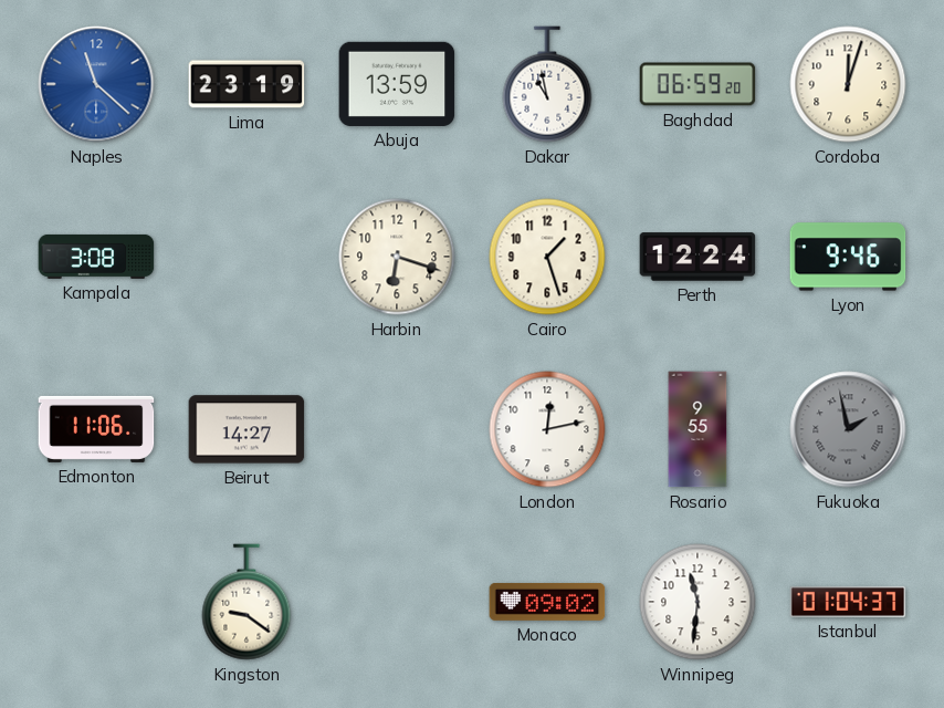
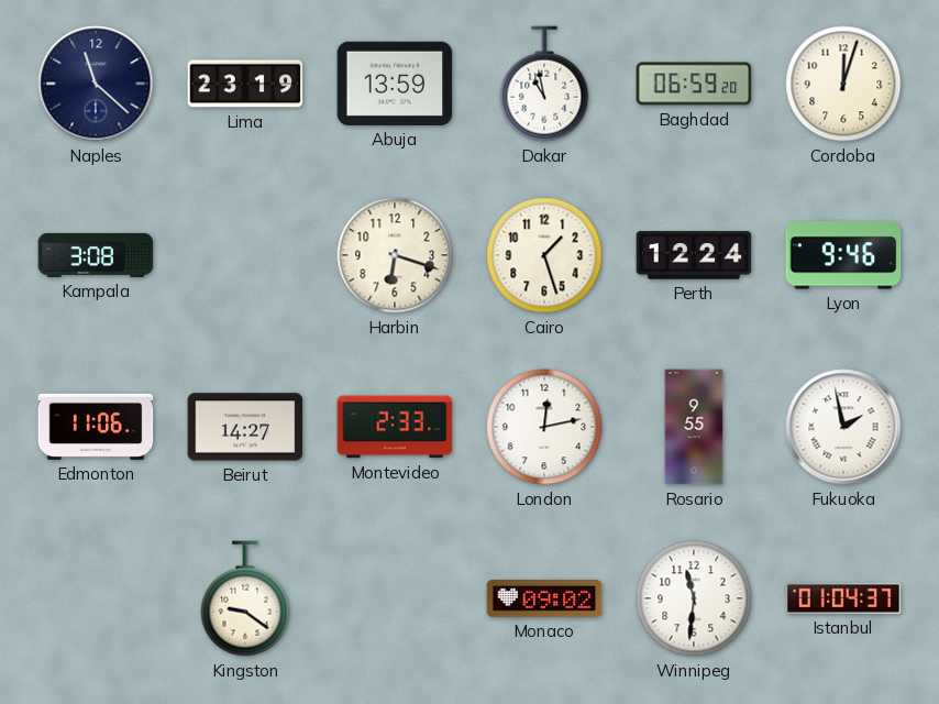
Naples dial: blue -> navy
Montevideo: none -> 2:33
Fukuoka dial: grey -> white
